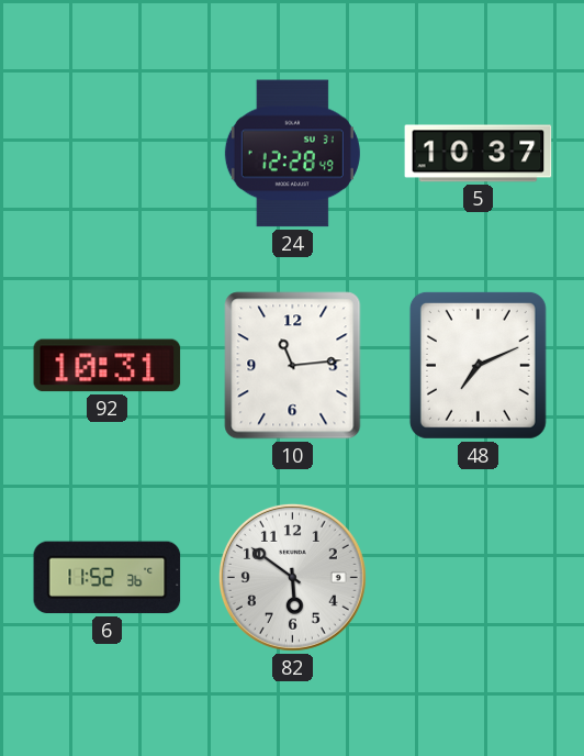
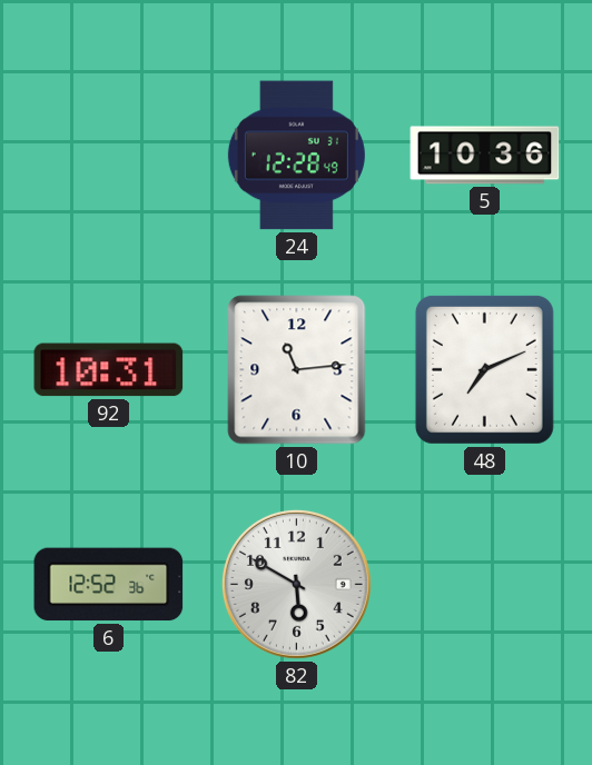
5: 10:37 -> 10:36
6: 11:52 -> 12:52
82: 5:51 -> 5:50
